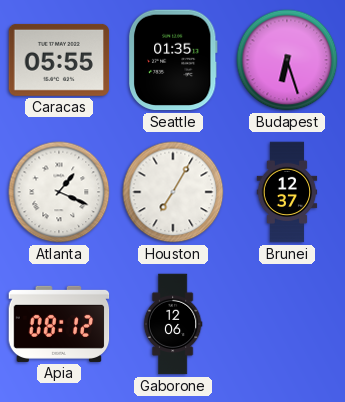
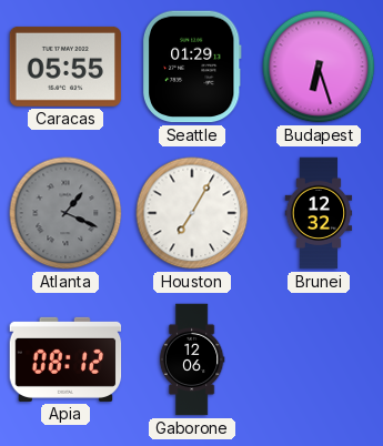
Seattle: 01:35 -> 01:29
Atlanta dial: white -> grey
Brunei: 12:37 -> 12:32
